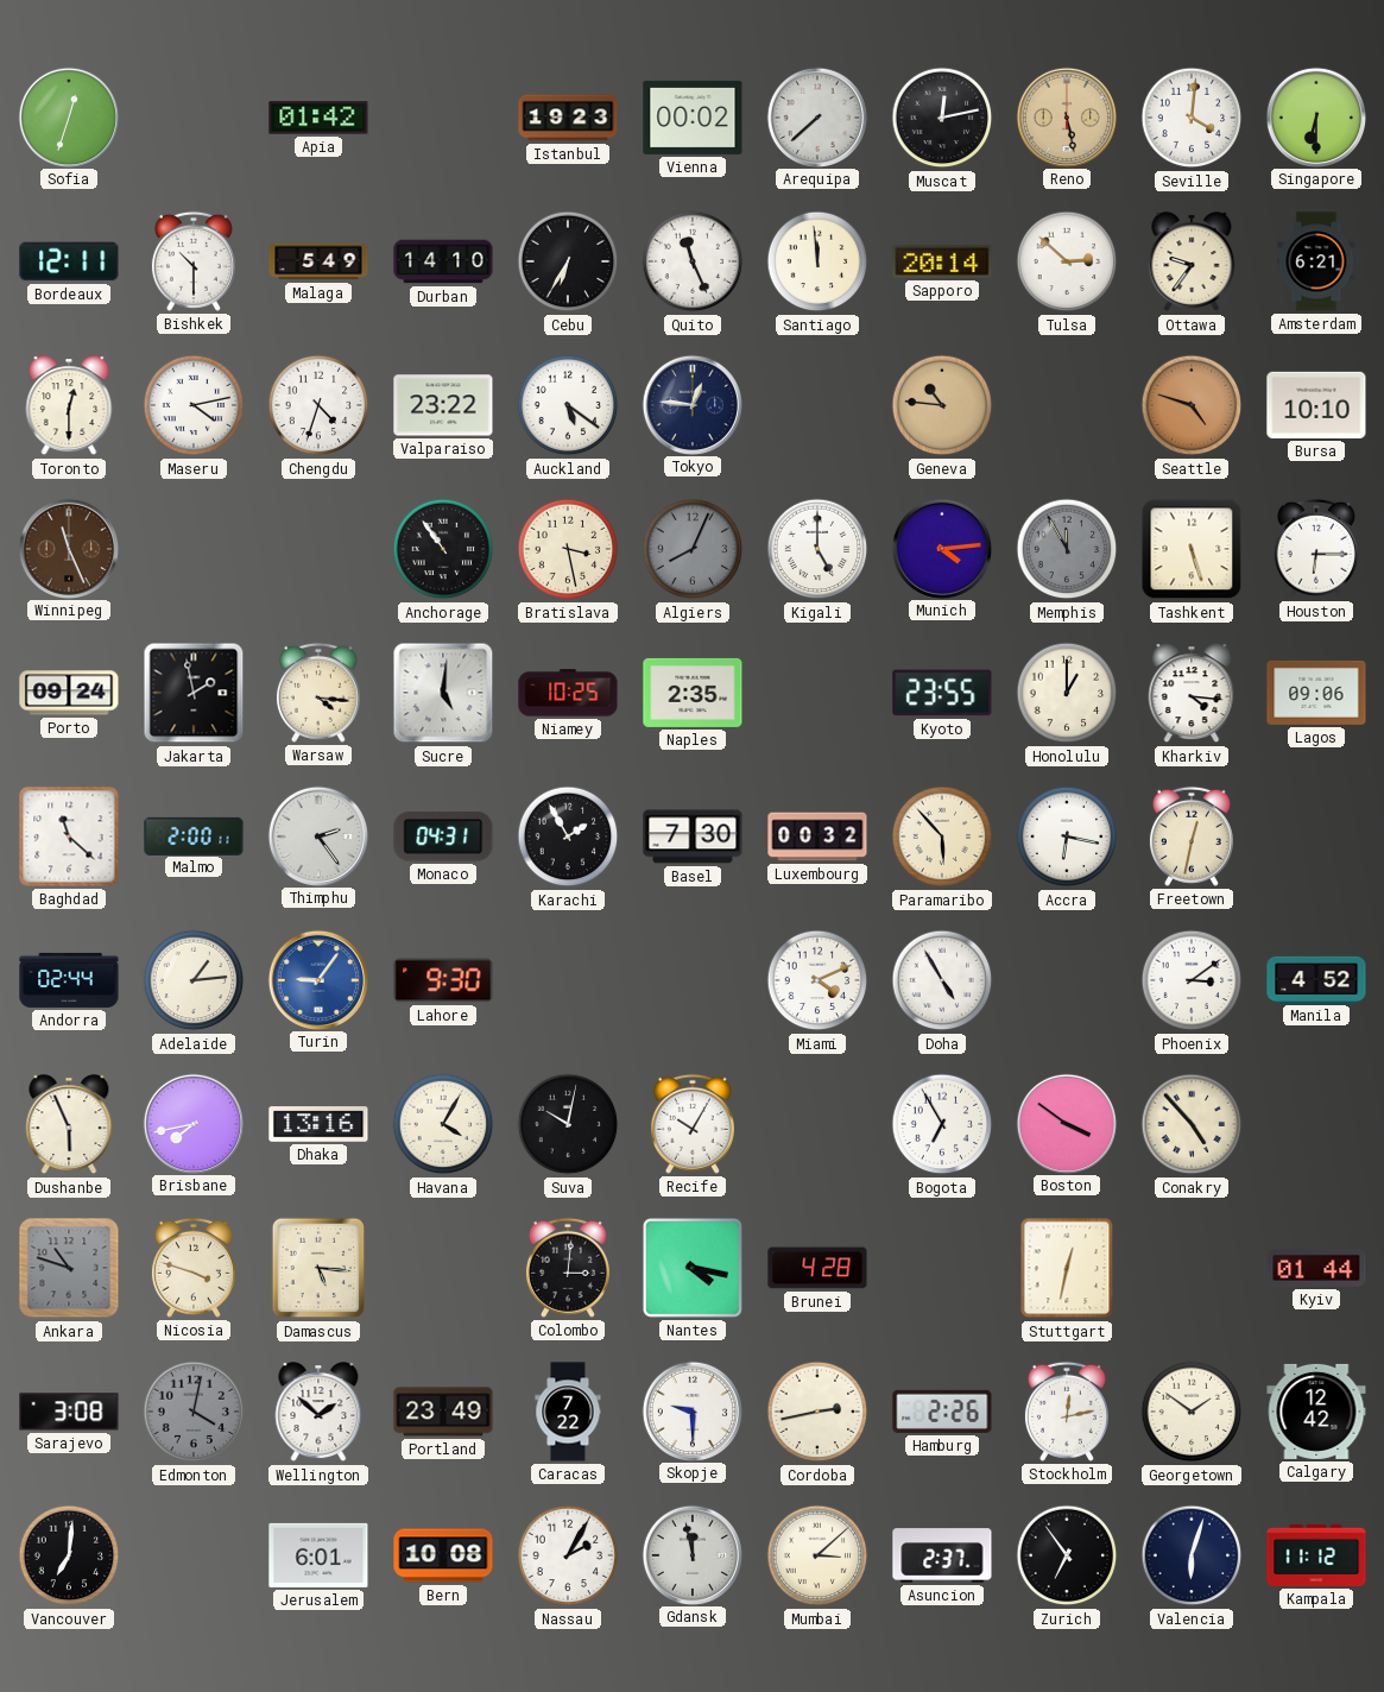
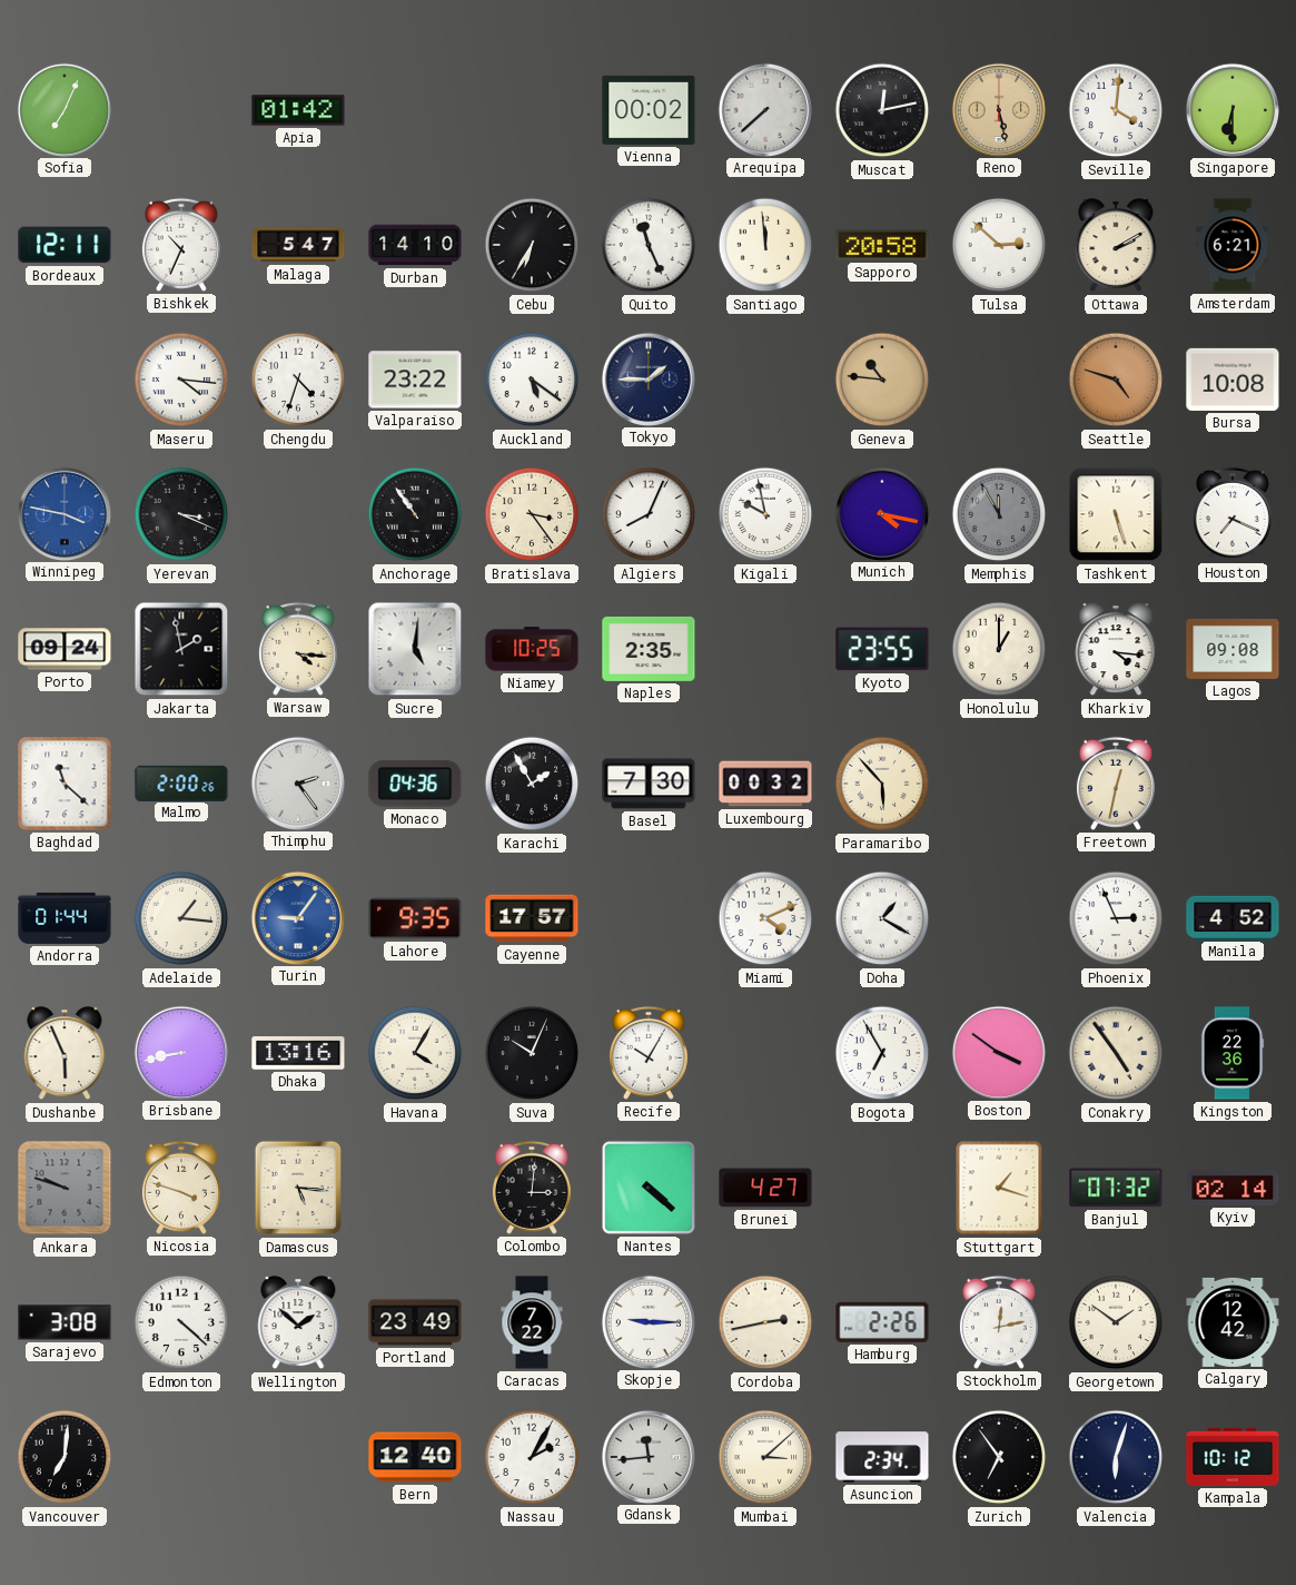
Sofia: 12:33 -> 7:04
Istanbul: 19:23 -> none
Bishkek: 10:30 -> 10:34
Malaga: 5:49 -> 5:47
Sapporo: 20:14 -> 20:58
Ottawa: 9:36 -> 2:10
Toronto: 12:30 -> none
Maseru: 4:13 -> 4:16
Tokyo: 12:46 -> 1:45
Bursa: 10:10 -> 10:08
Winnipeg: 11:26 -> 3:47
Winnipeg dial: brown -> blue
Yerevan: none -> 3:19
Bratislava: 3:28 -> 3:24
Algiers dial: grey -> white
Kigali: 5:00 -> 9:58
Munich: 4:14 -> 4:17
Houston: 6:15 -> 7:19
Lagos: 09:06 -> 09:08
Malmo: 2:00:11 -> 2:00:26
Monaco: 04:31 -> 04:36
Accra: 6:17 -> none
Andorra: 02:44 -> 01:44
Adelaide: 1:14 -> 1:16
Lahore: 9:30 -> 9:35
Cayenne: none -> 17:57
Doha: 4:55 -> 1:20
Phoenix: 3:09 -> 2:56
Brisbane: 7:43 -> 8:43
Suva: 10:02 -> 10:04
Conakry: 4:53 -> 4:54
Kingston: none -> 22:36
Ankara: 10:48 -> 9:48
Nantes: 4:17 -> 4:22
Brunei: 4:28 -> 4:27
Stuttgart: 12:32 -> 1:18
Banjul: none -> 07:32
Kyiv: 01:44 -> 02:14
Edmonton: 4:02 -> 4:22
Edmonton dial: grey -> white
Skopje: 9:30 -> 9:15
Jerusalem: 6:01 -> none
Bern: 10:08 -> 12:40
Gdansk: 11:58 -> 11:44
Asuncion: 2:37 -> 2:34
Kampala: 11:12 -> 10:12
